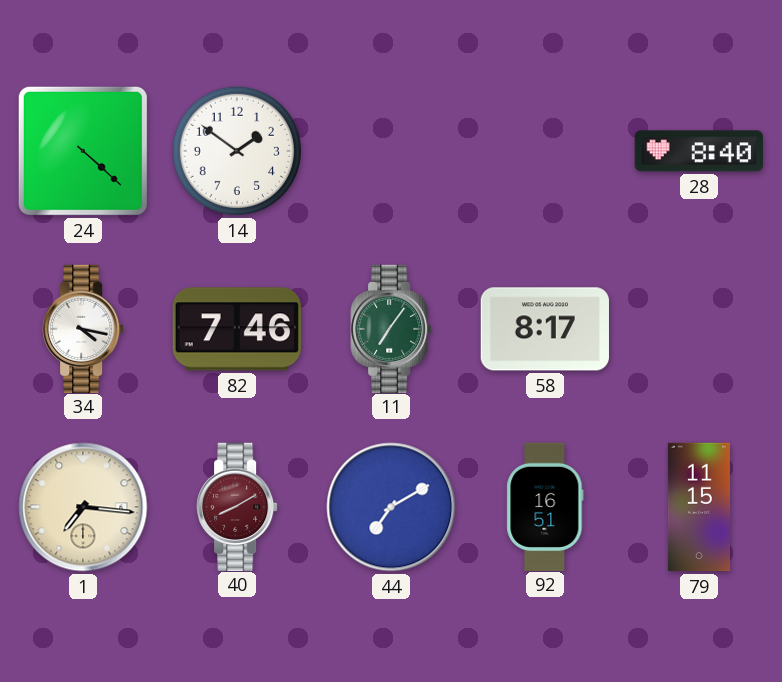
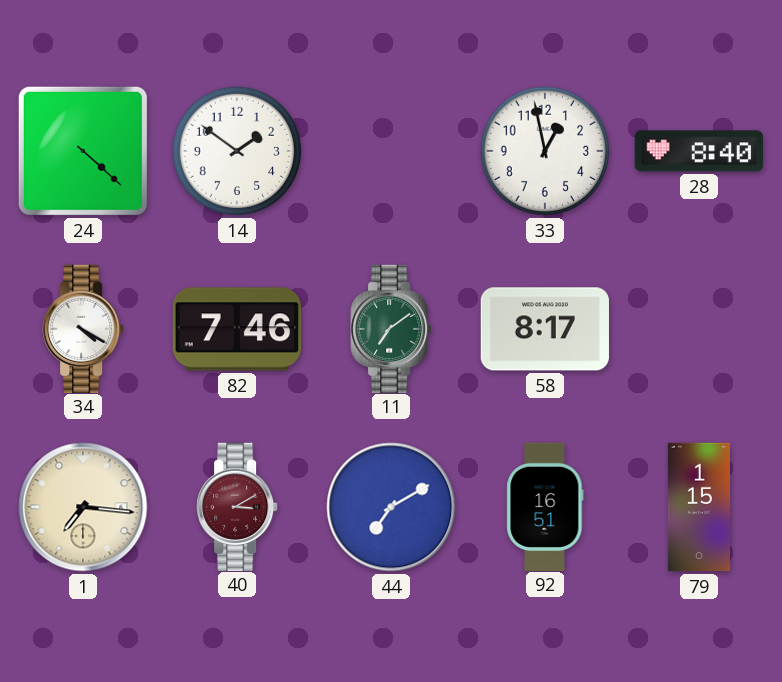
33: none -> 12:58
34: 4:17 -> 4:20
11: 7:06 -> 7:09
40: 8:10 -> 3:10
79: 11:15 -> 1:15
